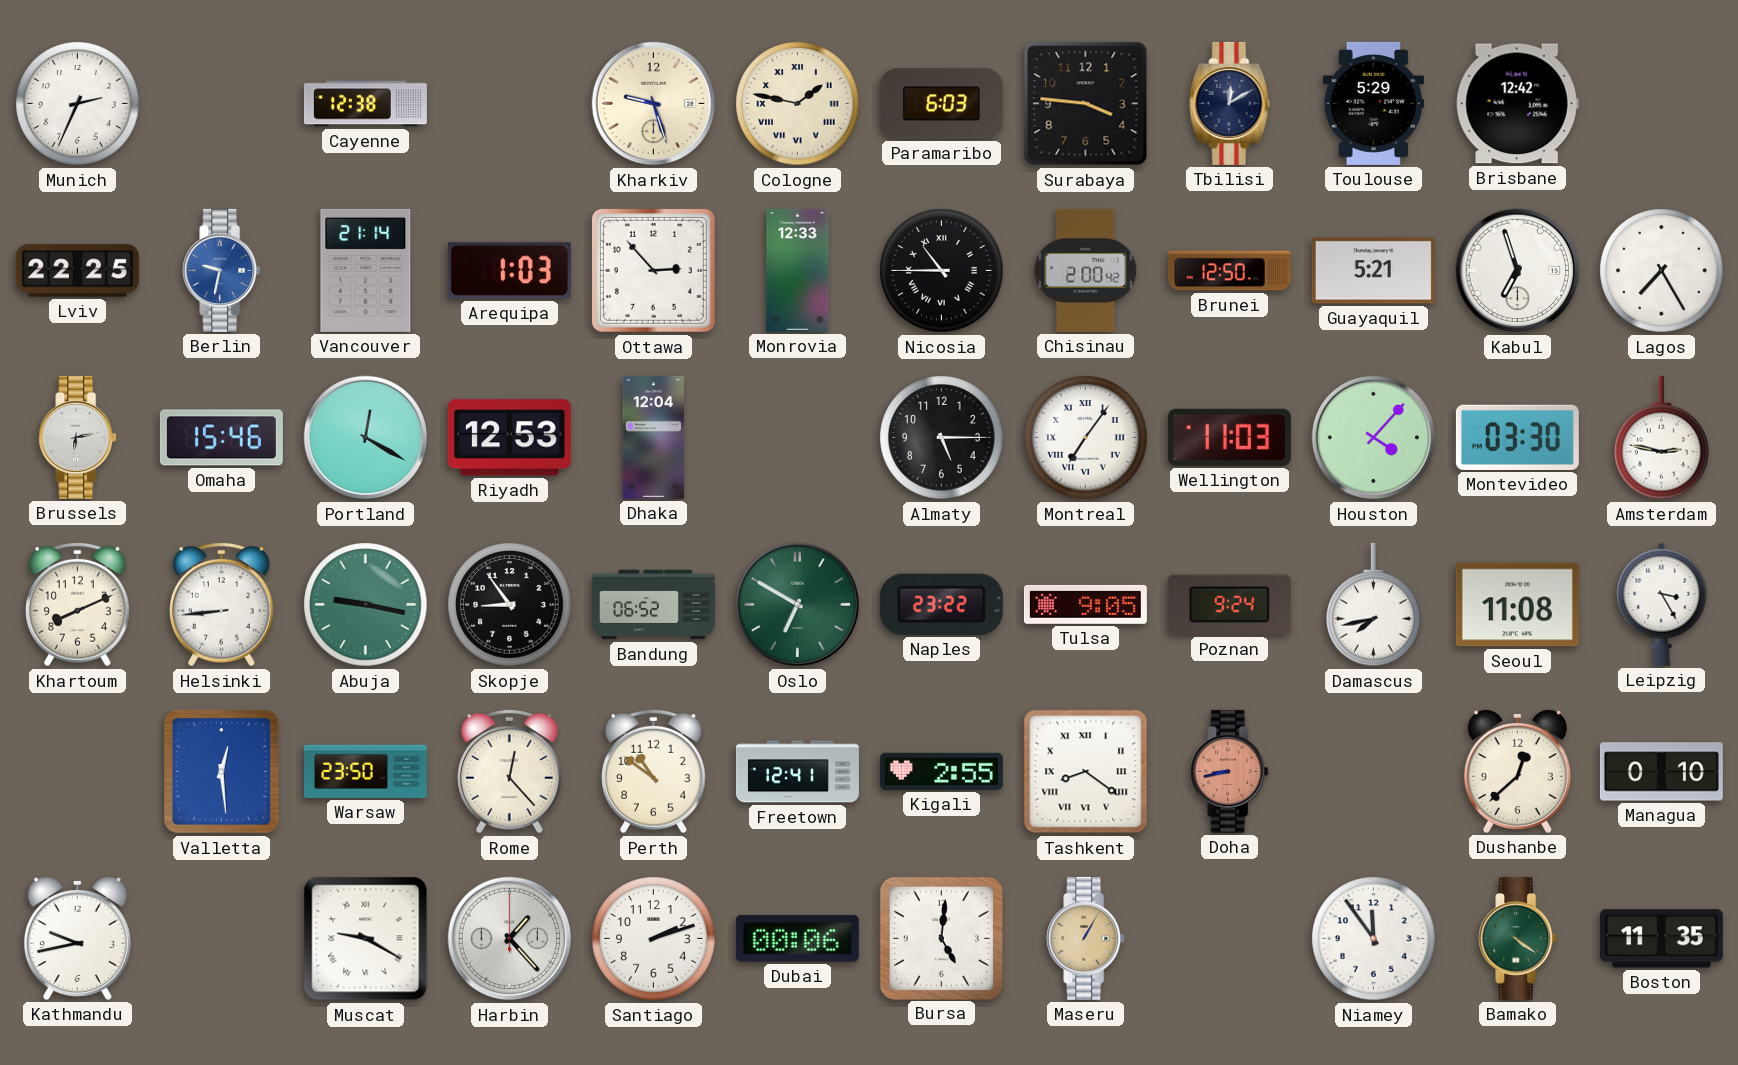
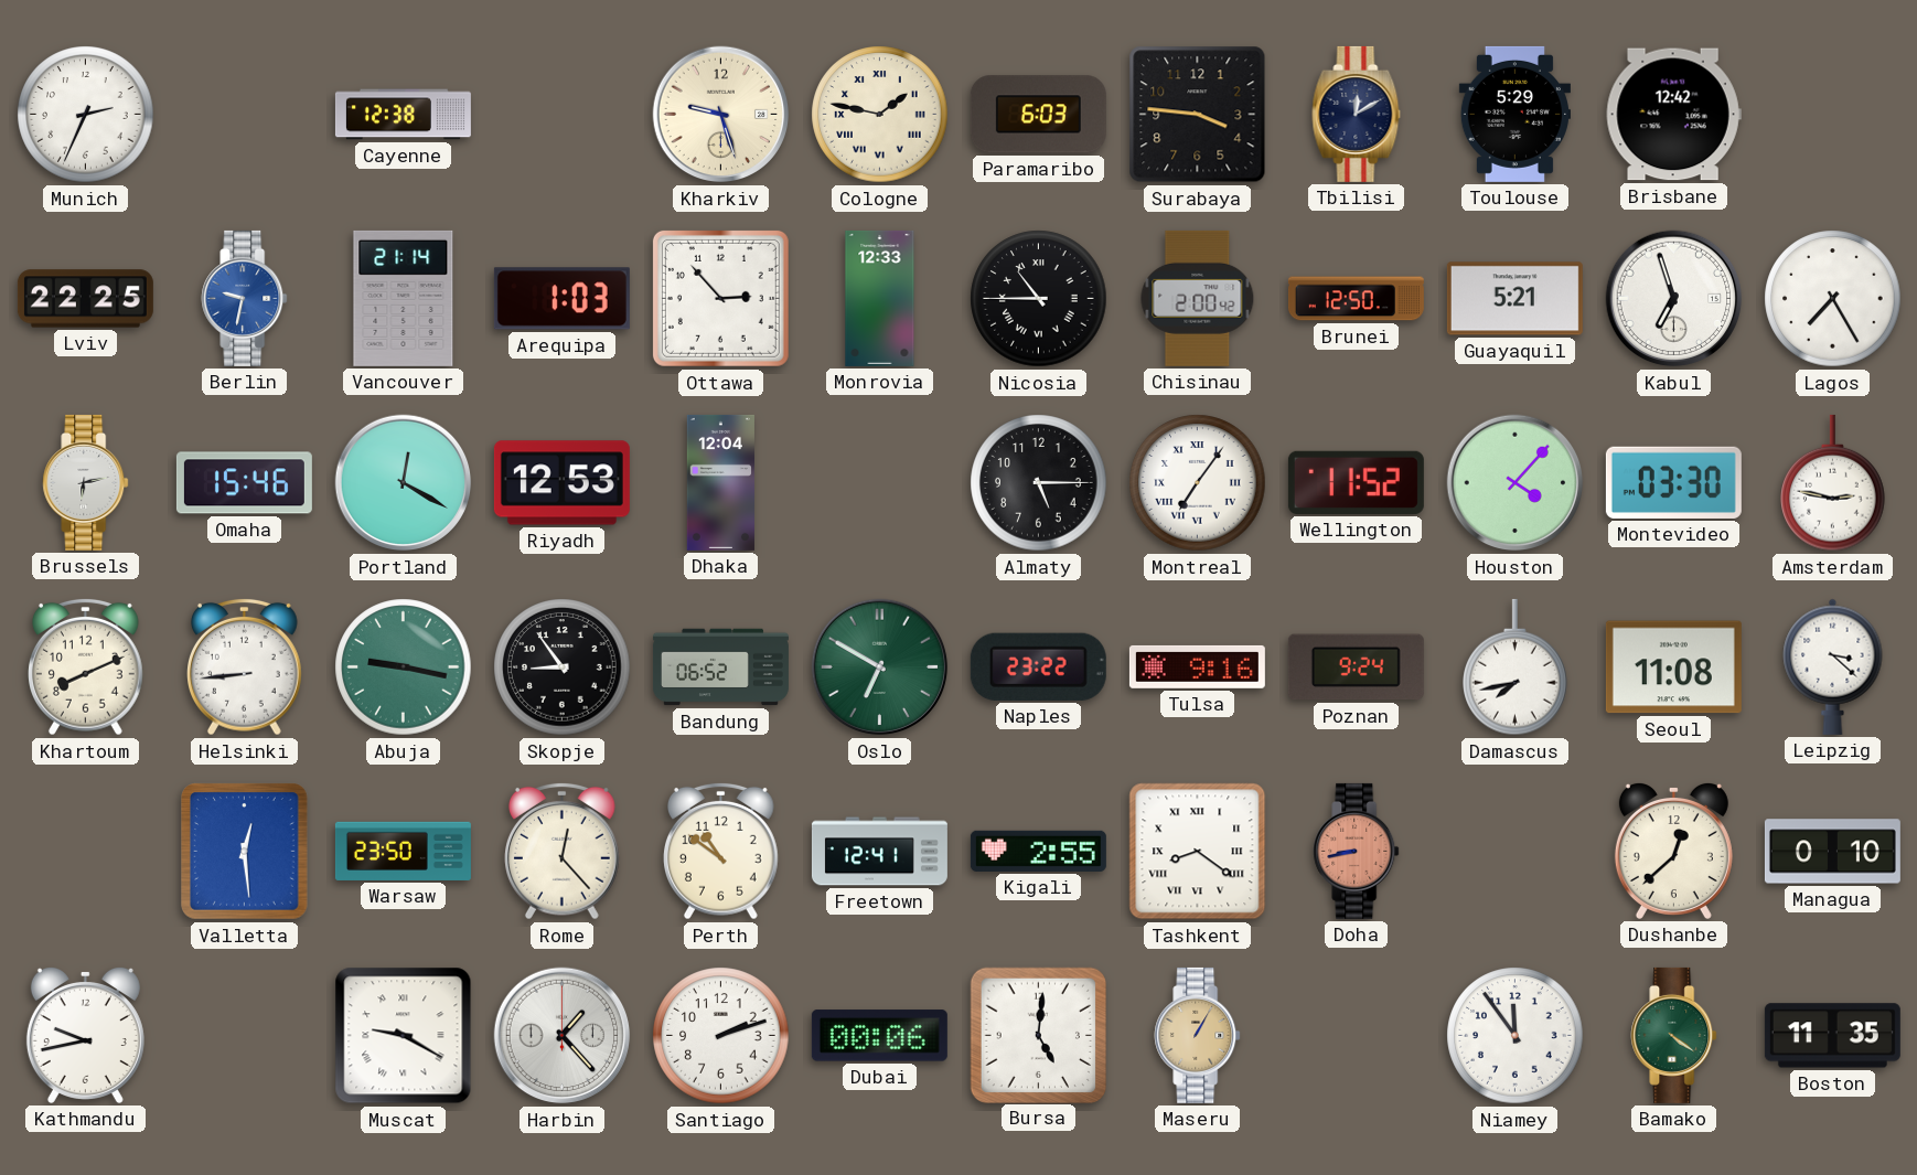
Wellington: 11:03 -> 11:52
Tulsa: 9:05 -> 9:16
Leipzig: 3:25 -> 3:22
